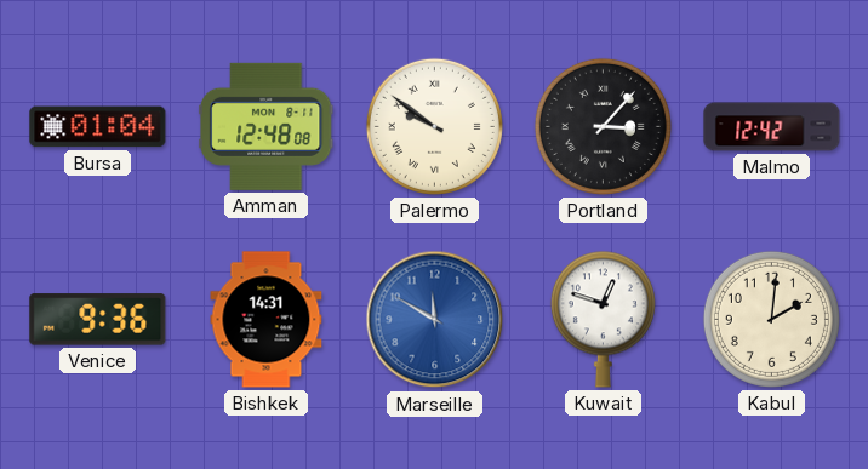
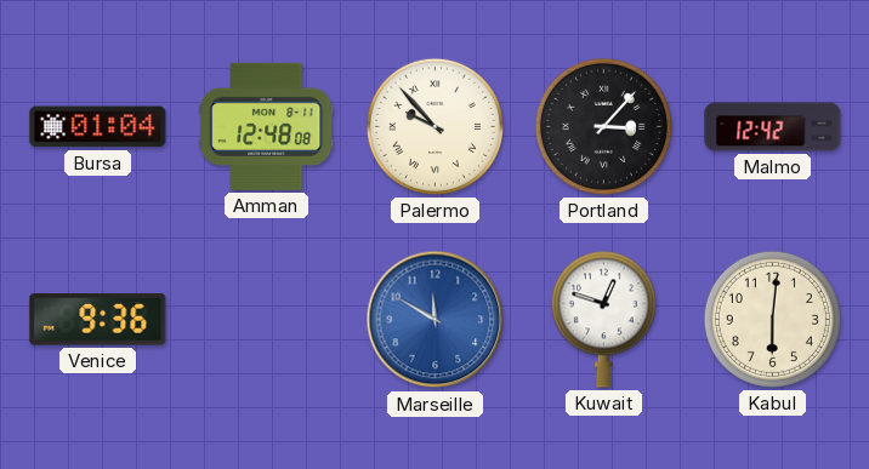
Palermo: 9:51 -> 9:53
Bishkek: 14:31 -> none
Kabul: 2:01 -> 6:01
